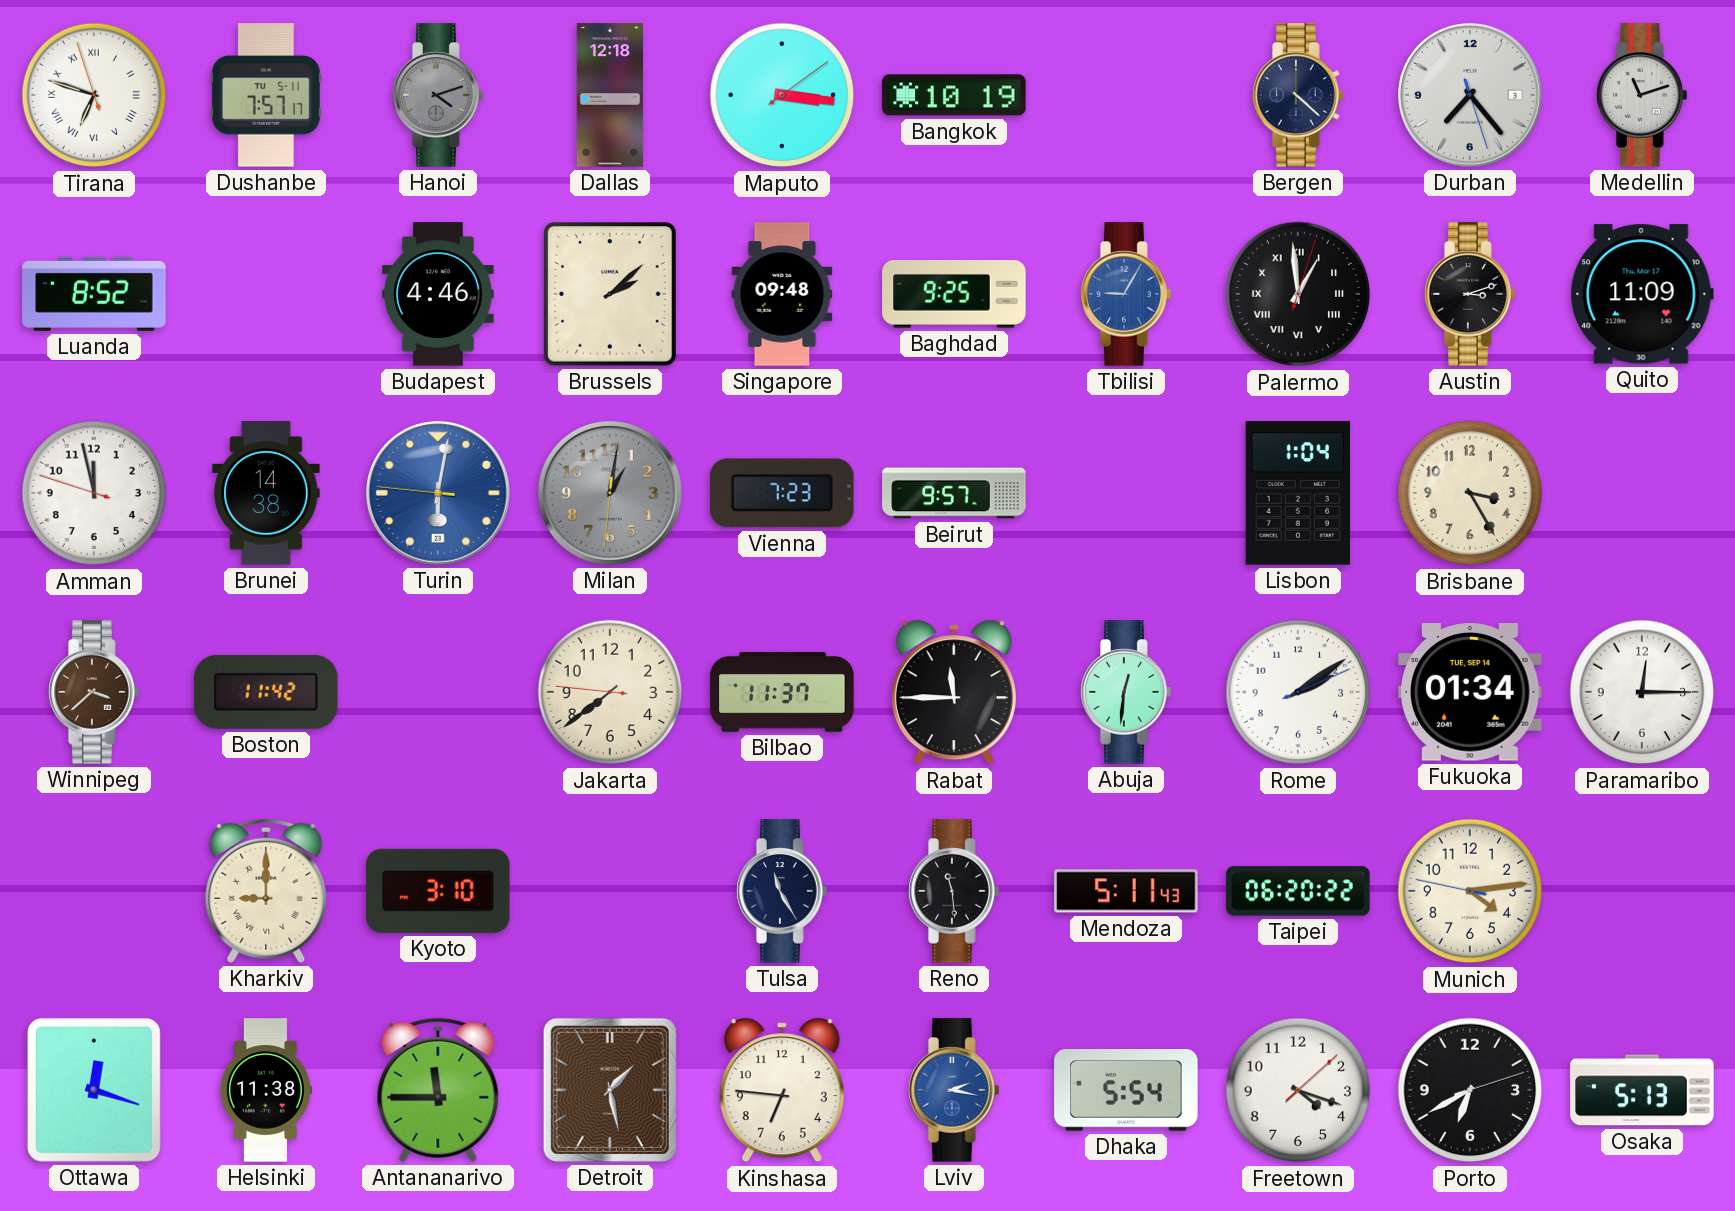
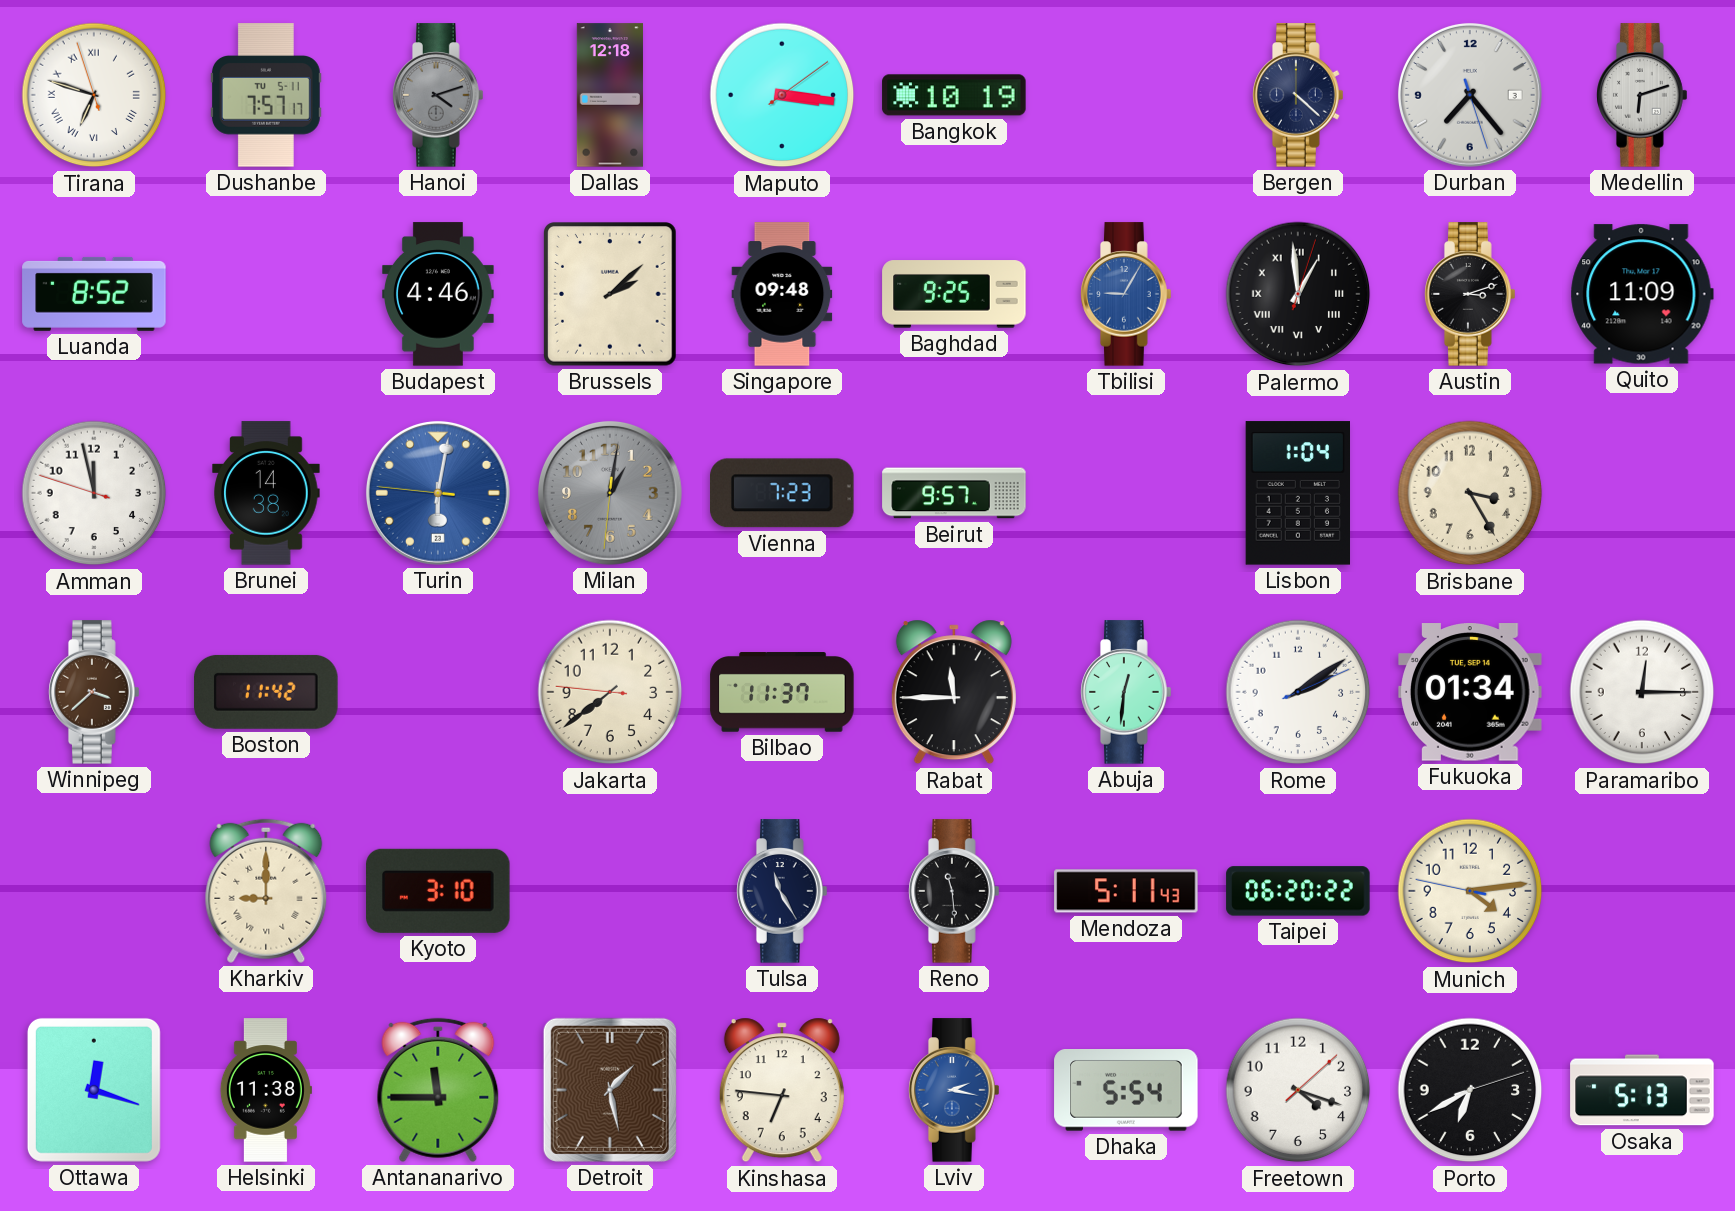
Medellin: 11:12 -> 6:12
